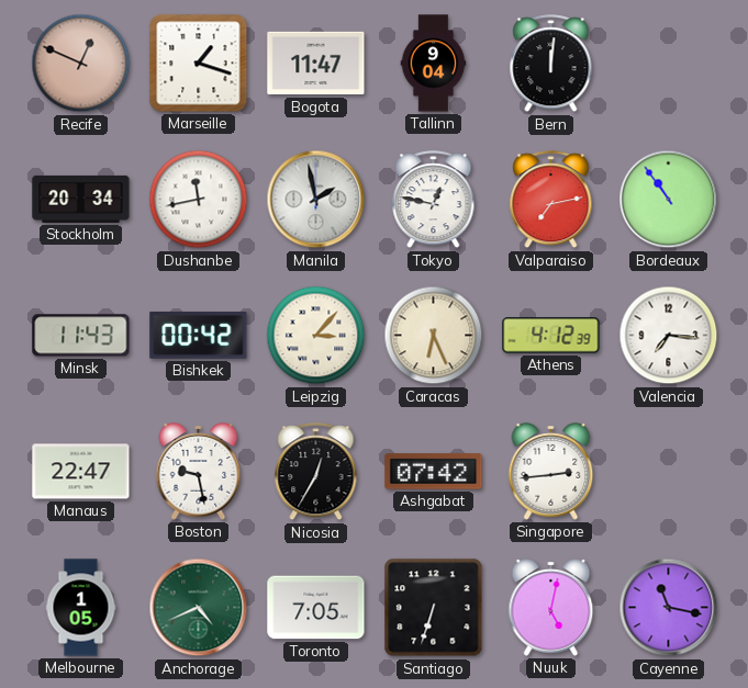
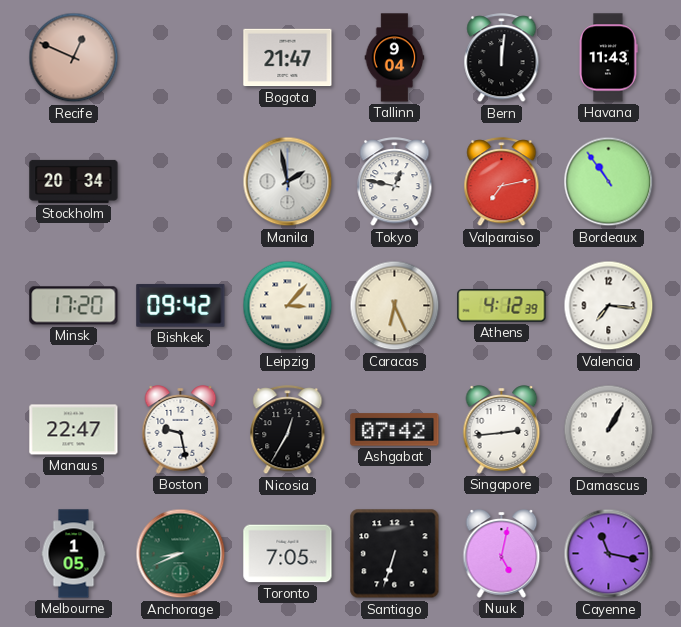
Marseille: 1:18 -> none
Bogota: 11:47 -> 21:47
Havana: none -> 11:43
Dushanbe: 11:43 -> none
Minsk: 11:43 -> 17:20
Bishkek: 00:42 -> 09:42
Damascus: none -> 1:05
Anchorage: 4:41 -> 8:41
